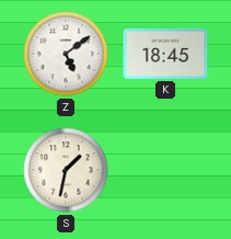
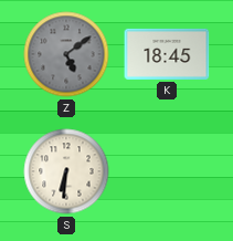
Z dial: white -> grey
S: 1:32 -> 6:31
